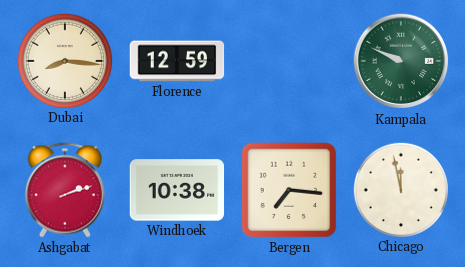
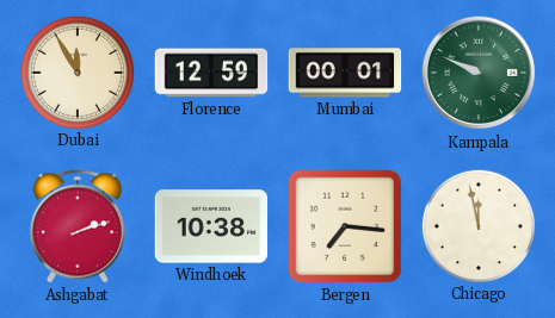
Dubai: 8:16 -> 11:55
Mumbai: none -> 00:01
